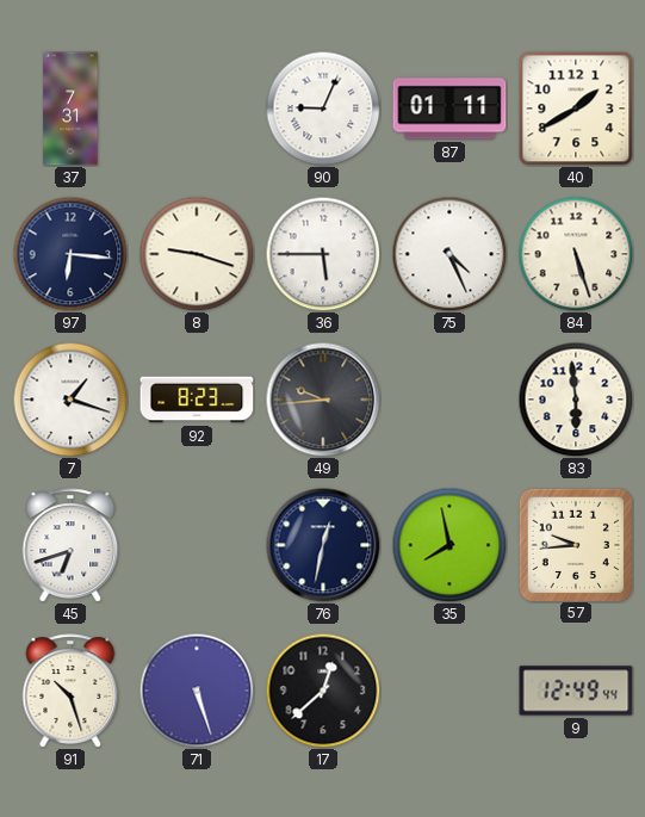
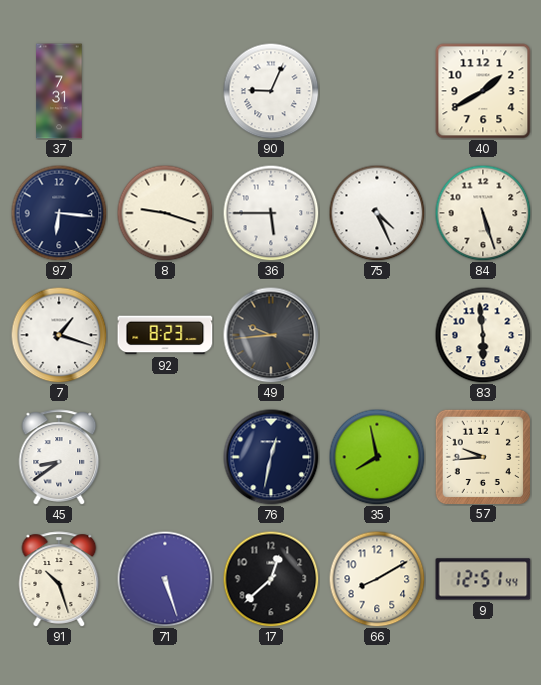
87: 01:11 -> none
45: 6:42 -> 8:39
66: none -> 8:10
9: 12:49 -> 12:51
